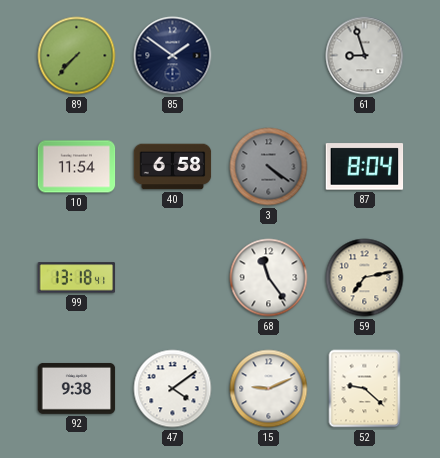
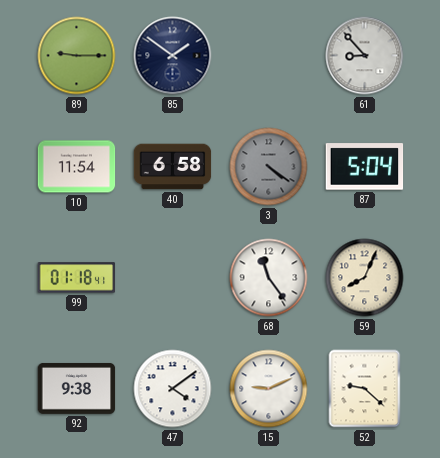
89: 7:37 -> 9:15
61: 8:57 -> 8:53
87: 8:04 -> 5:04
99: 13:18 -> 01:18
59: 7:13 -> 8:04
